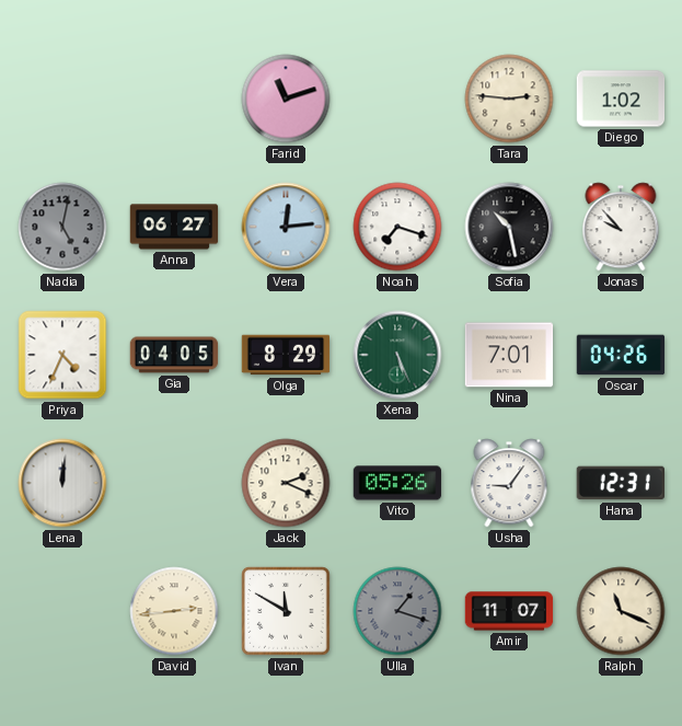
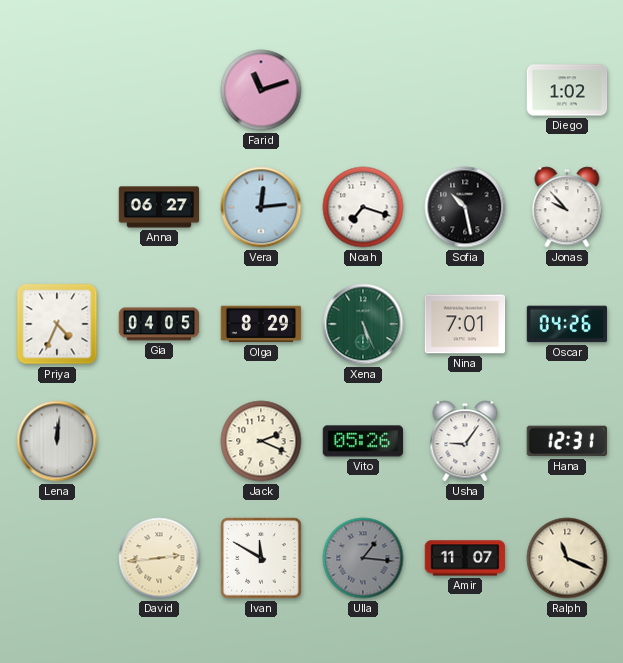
Tara: 2:46 -> none
Nadia: 5:02 -> none
Ulla: 1:18 -> 1:16
